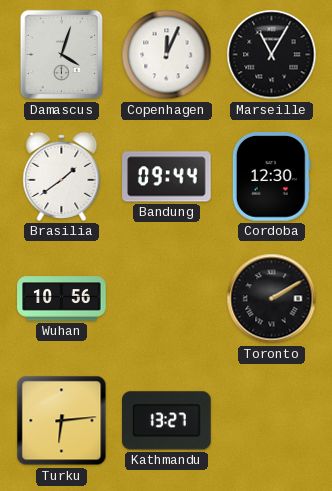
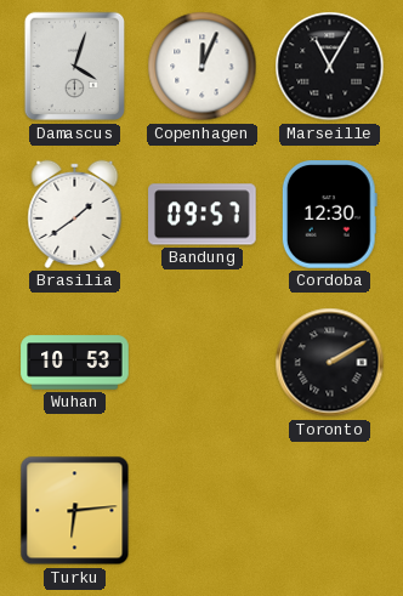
Bandung: 09:44 -> 09:57
Wuhan: 10:56 -> 10:53
Kathmandu: 13:27 -> none
